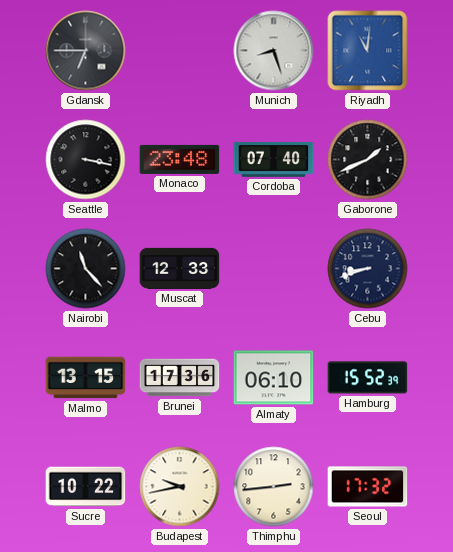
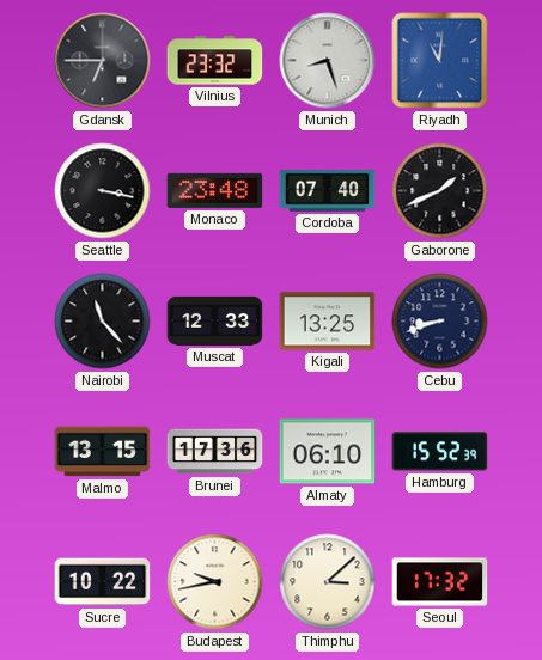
Vilnius: none -> 23:32
Kigali: none -> 13:25
Thimphu: 2:44 -> 3:08
